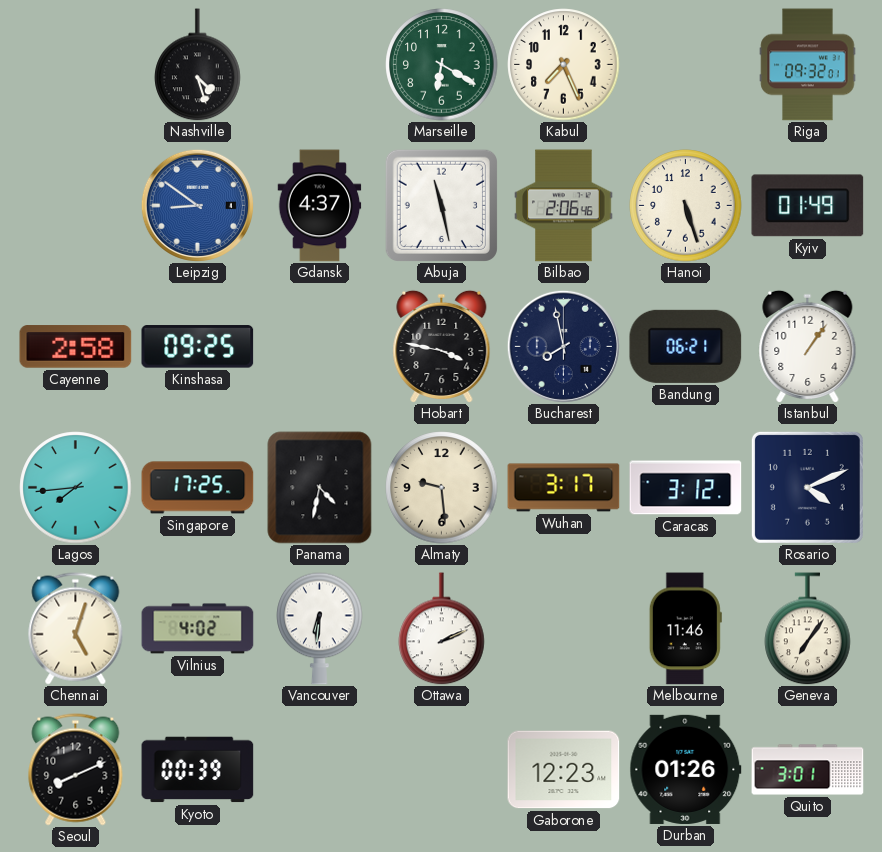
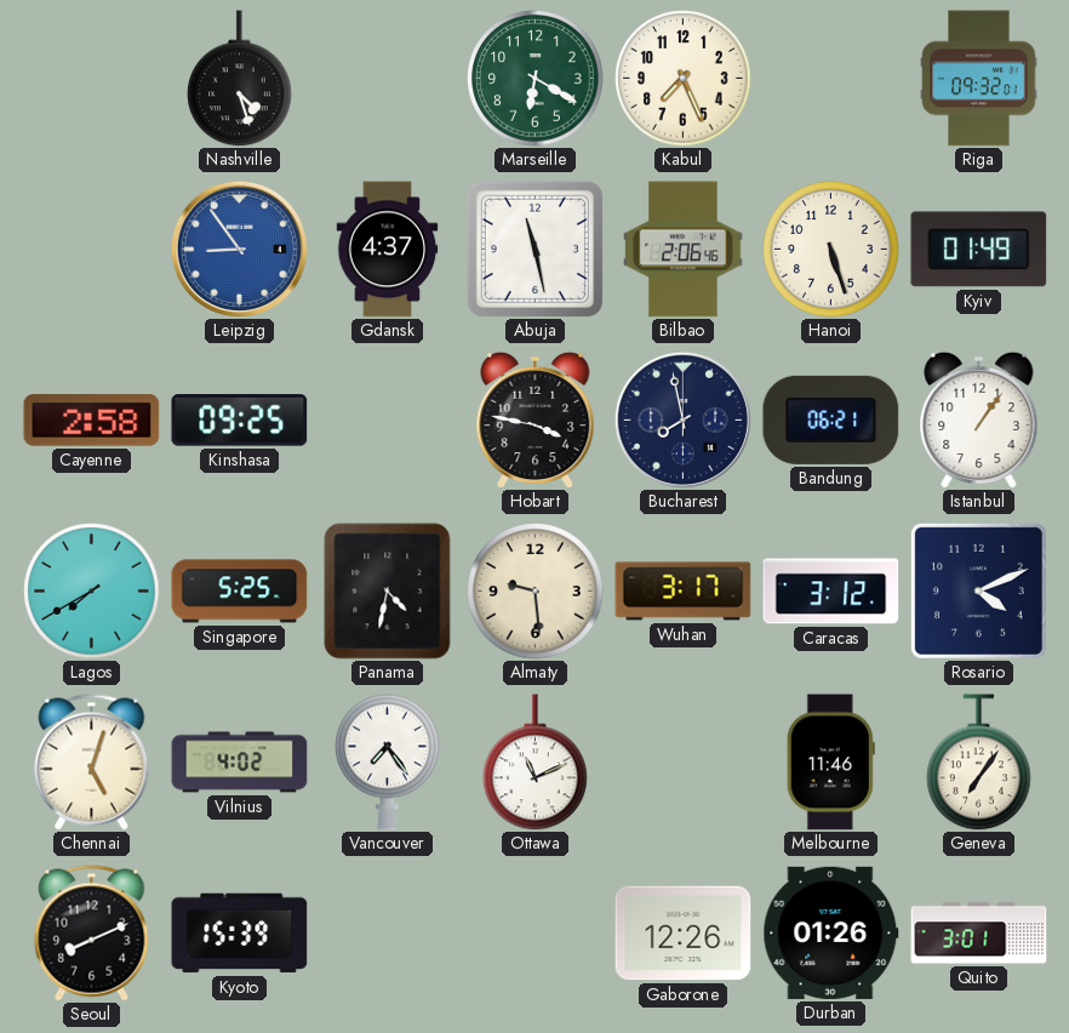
Leipzig: 8:51 -> 8:54
Lagos: 7:44 -> 7:40
Singapore: 17:25 -> 5:25
Vancouver: 6:31 -> 7:24
Ottawa: 2:11 -> 11:11
Kyoto: 00:39 -> 15:39
Gaborone: 12:23 -> 12:26
